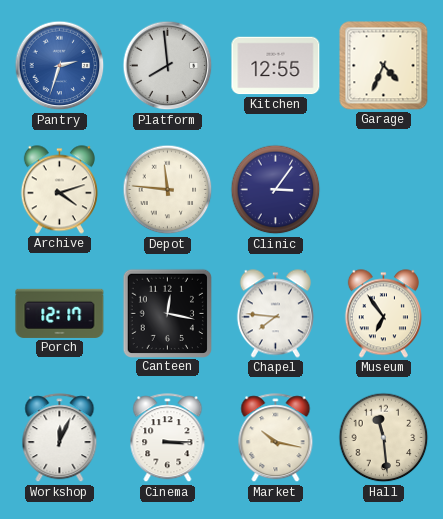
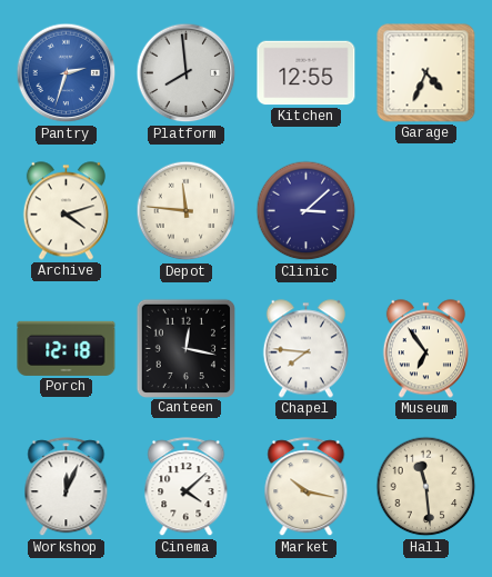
Clinic: 3:06 -> 3:08
Porch: 12:17 -> 12:18
Cinema: 3:15 -> 4:08
